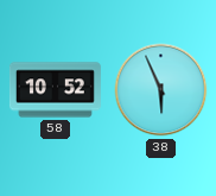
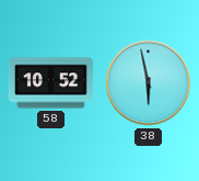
38: 5:56 -> 5:58
